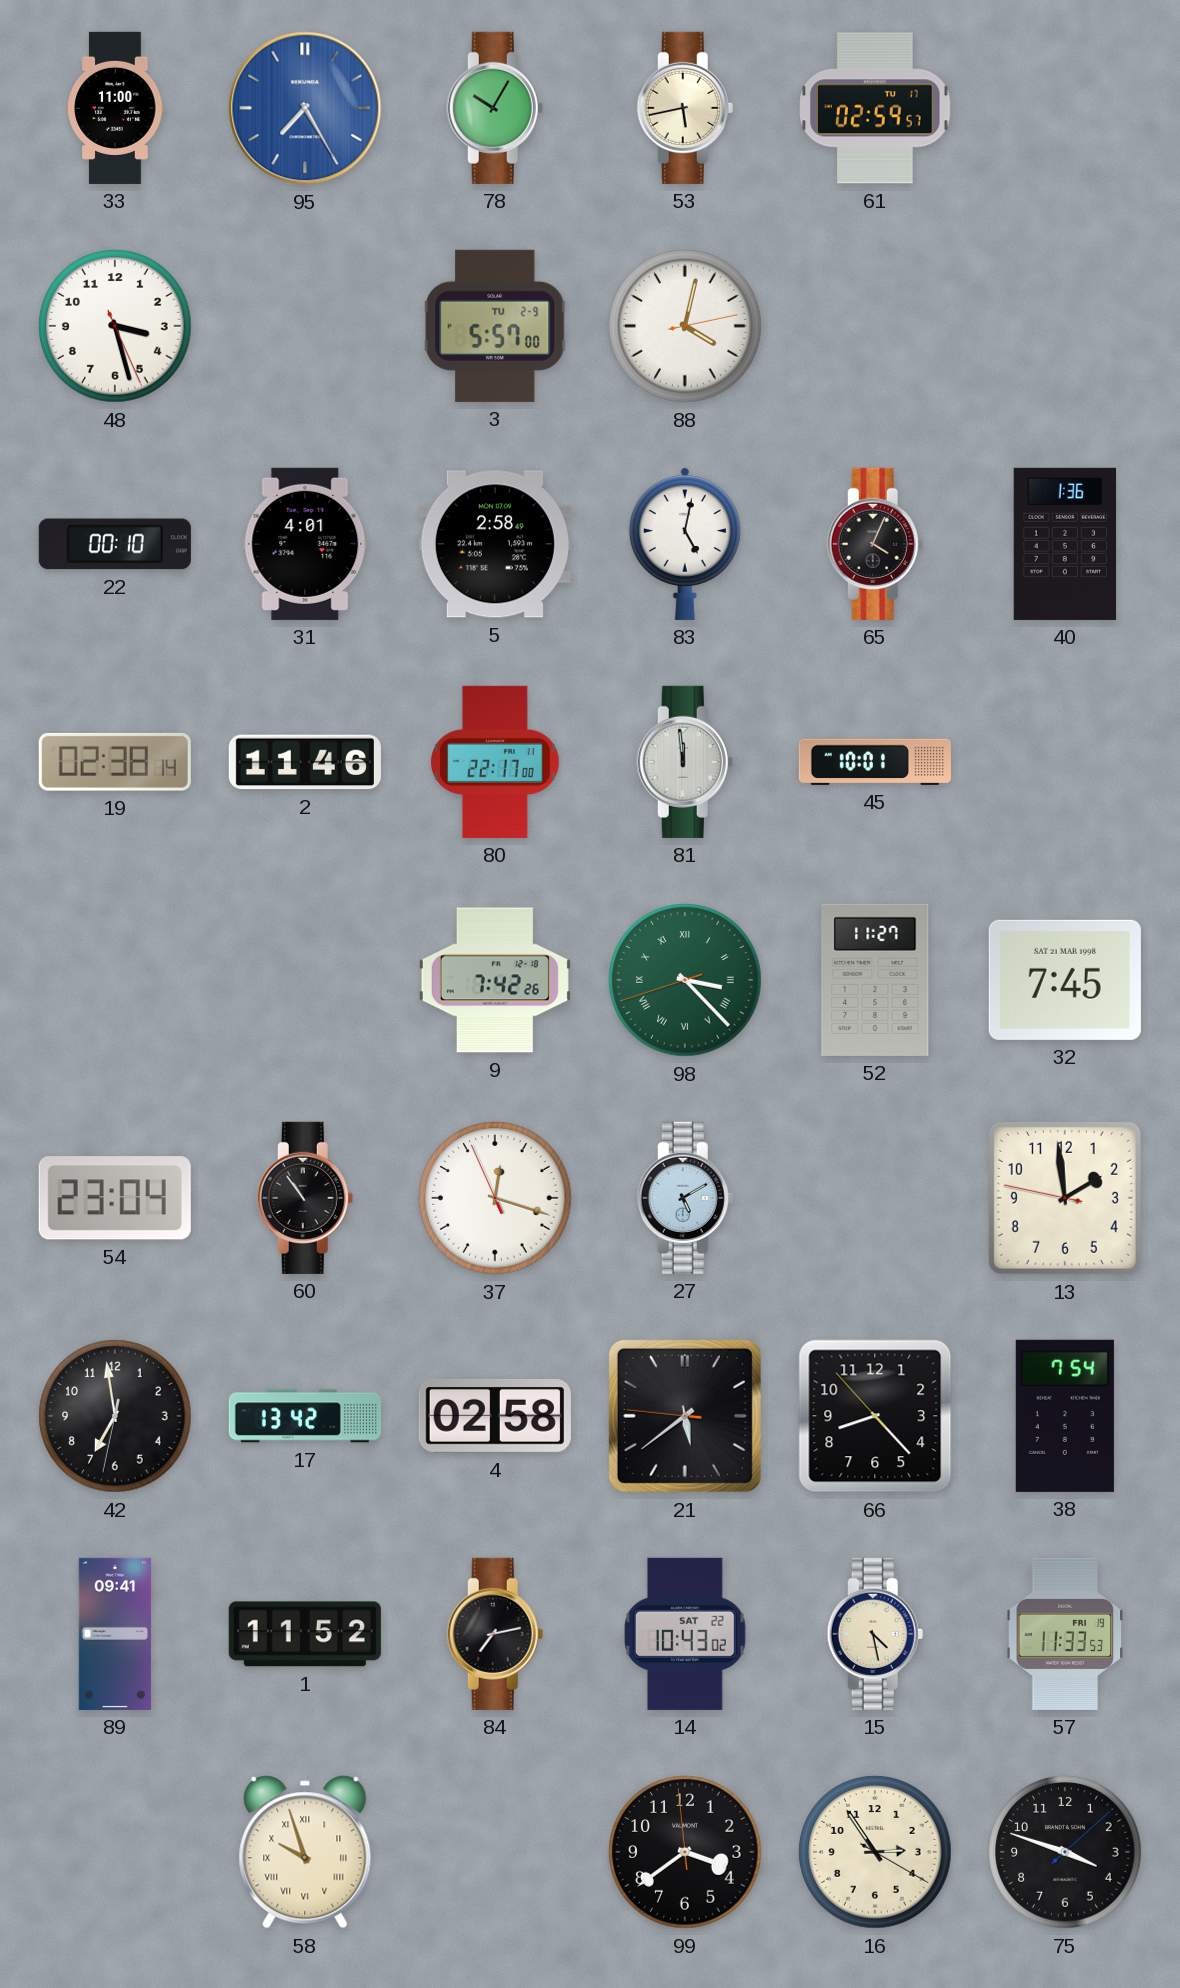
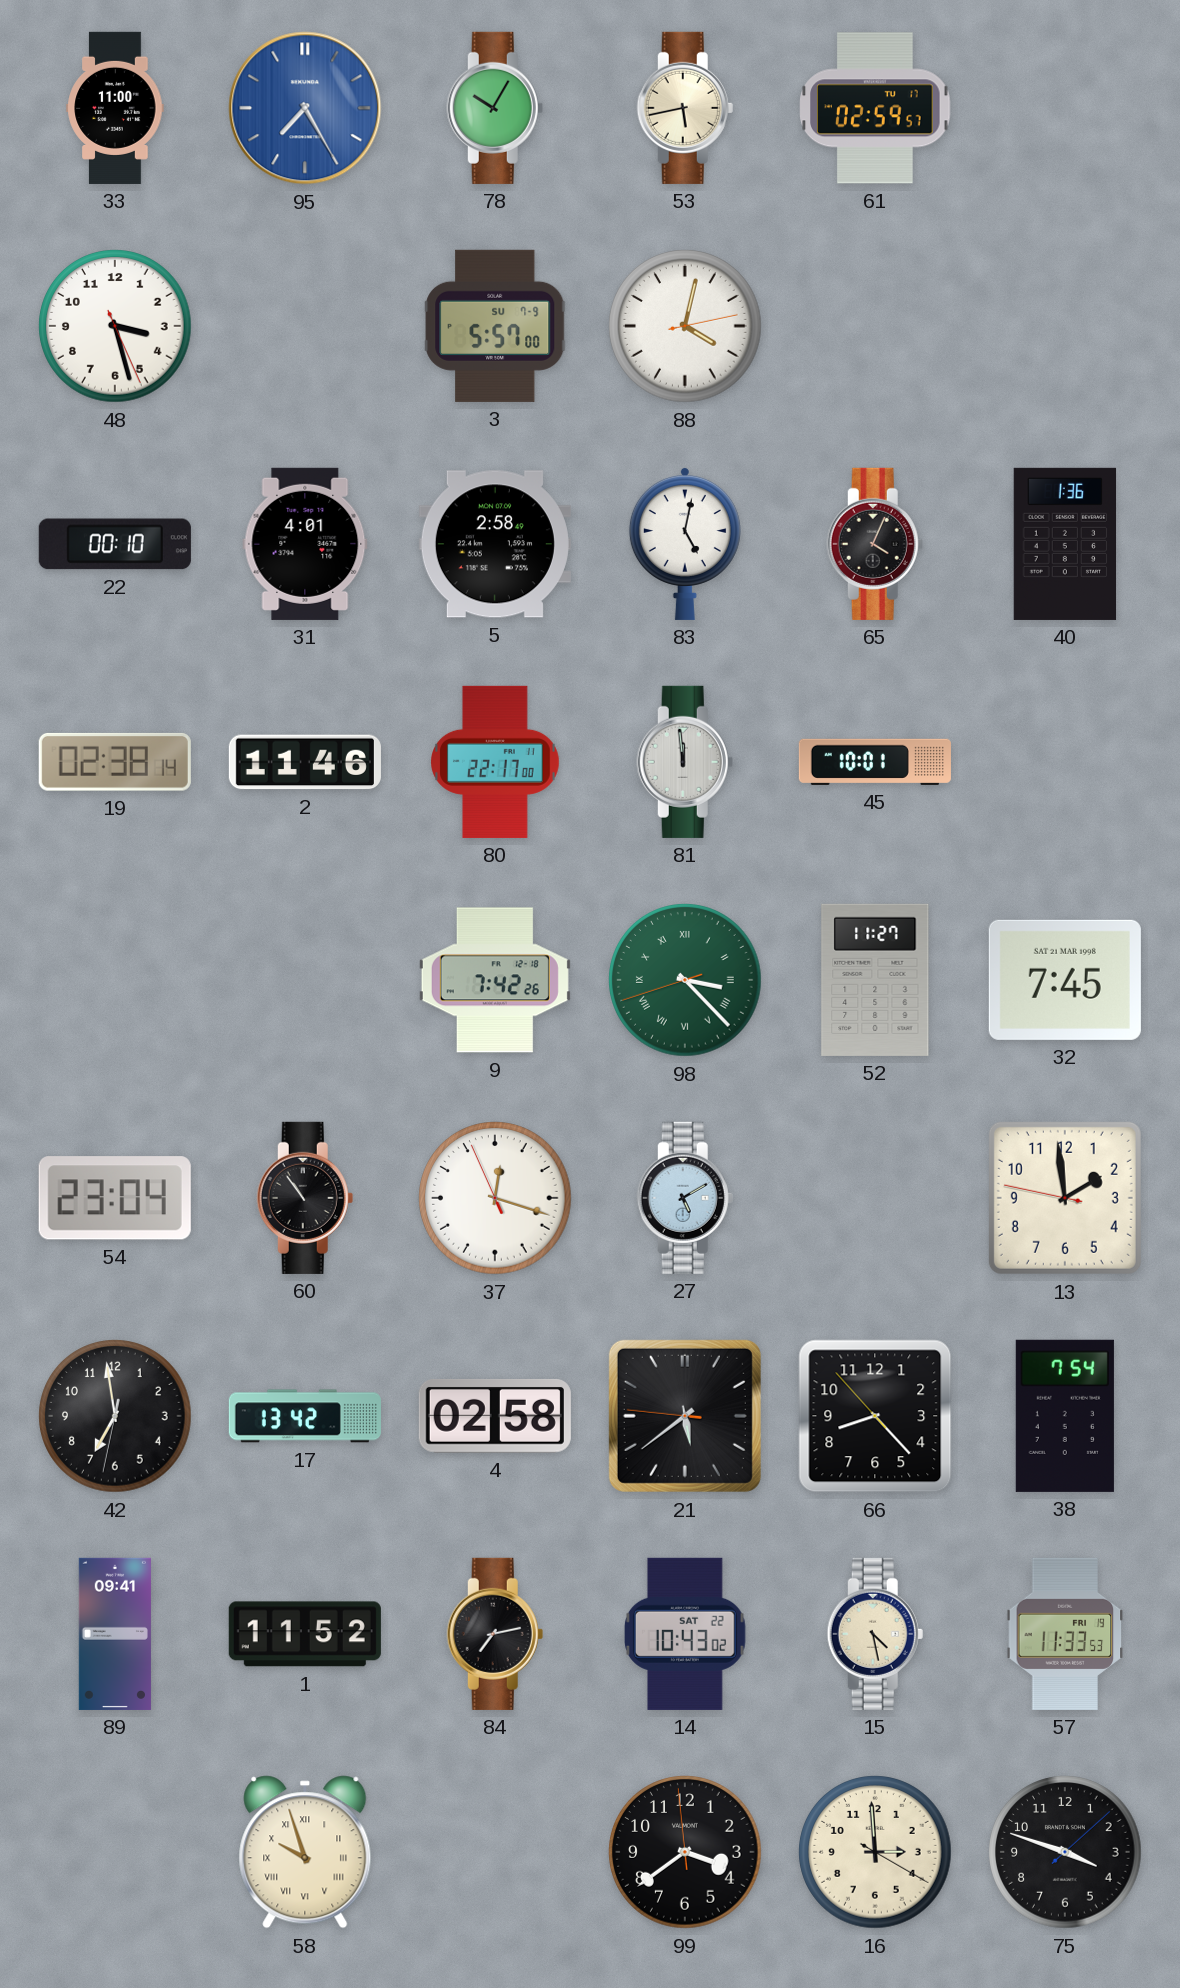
3 date: TU 2-9 -> SU 7-9
16: 2:54 -> 2:59
